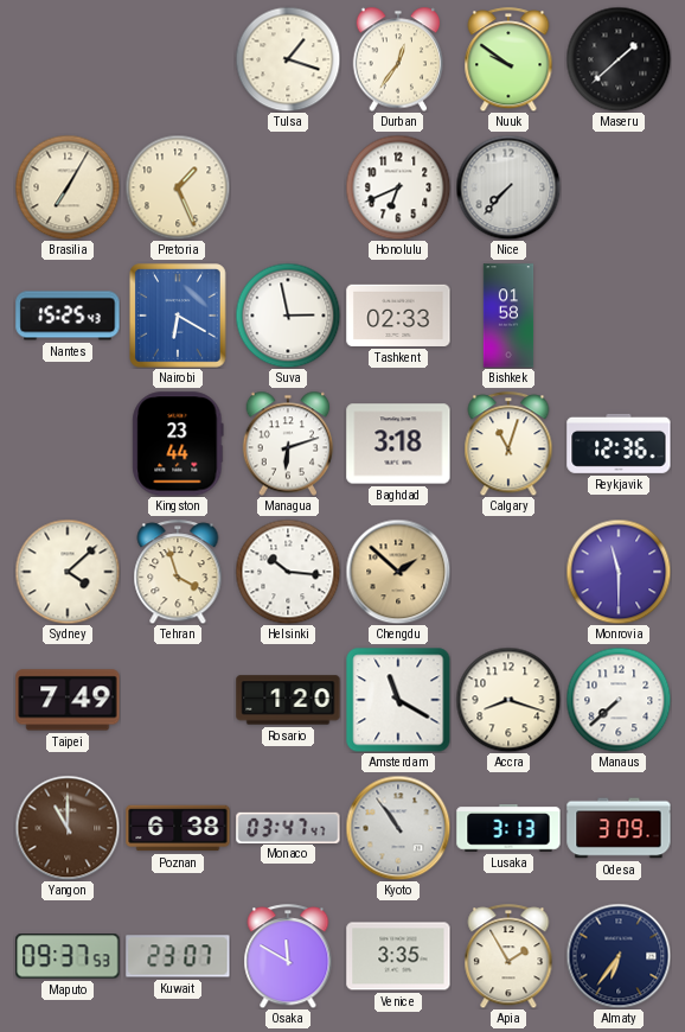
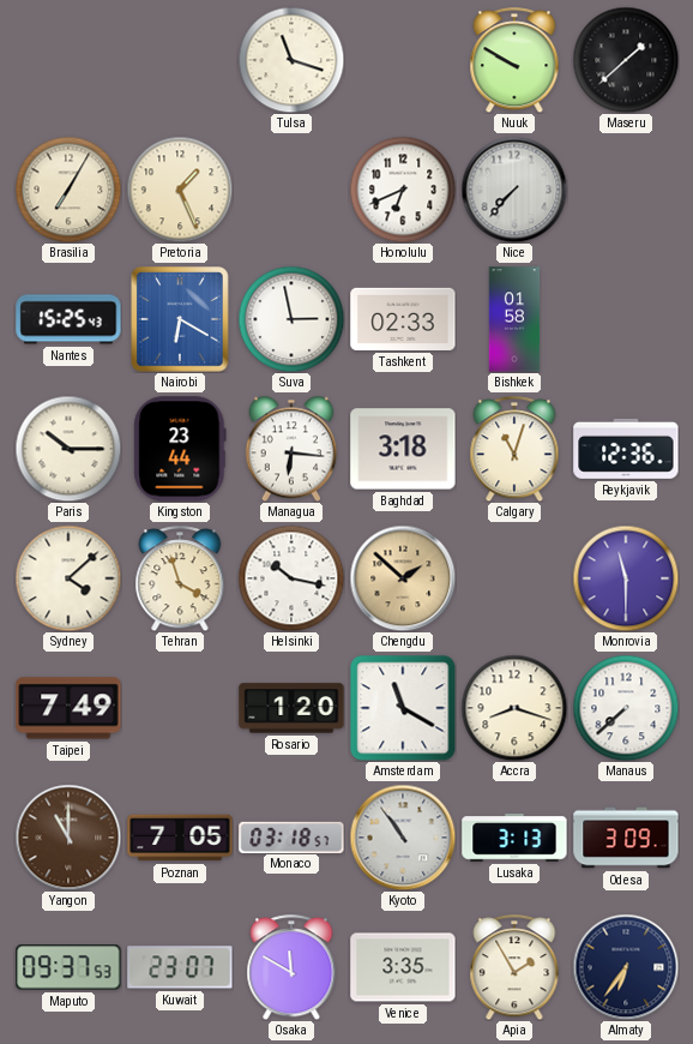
Tulsa: 1:18 -> 11:18
Durban: 12:36 -> none
Nuuk: 9:51 -> 9:50
Paris: none -> 10:15
Managua: 6:12 -> 6:16
Helsinki: 10:16 -> 10:17
Poznan: 6:38 -> 7:05
Monaco: 03:47 -> 03:18
